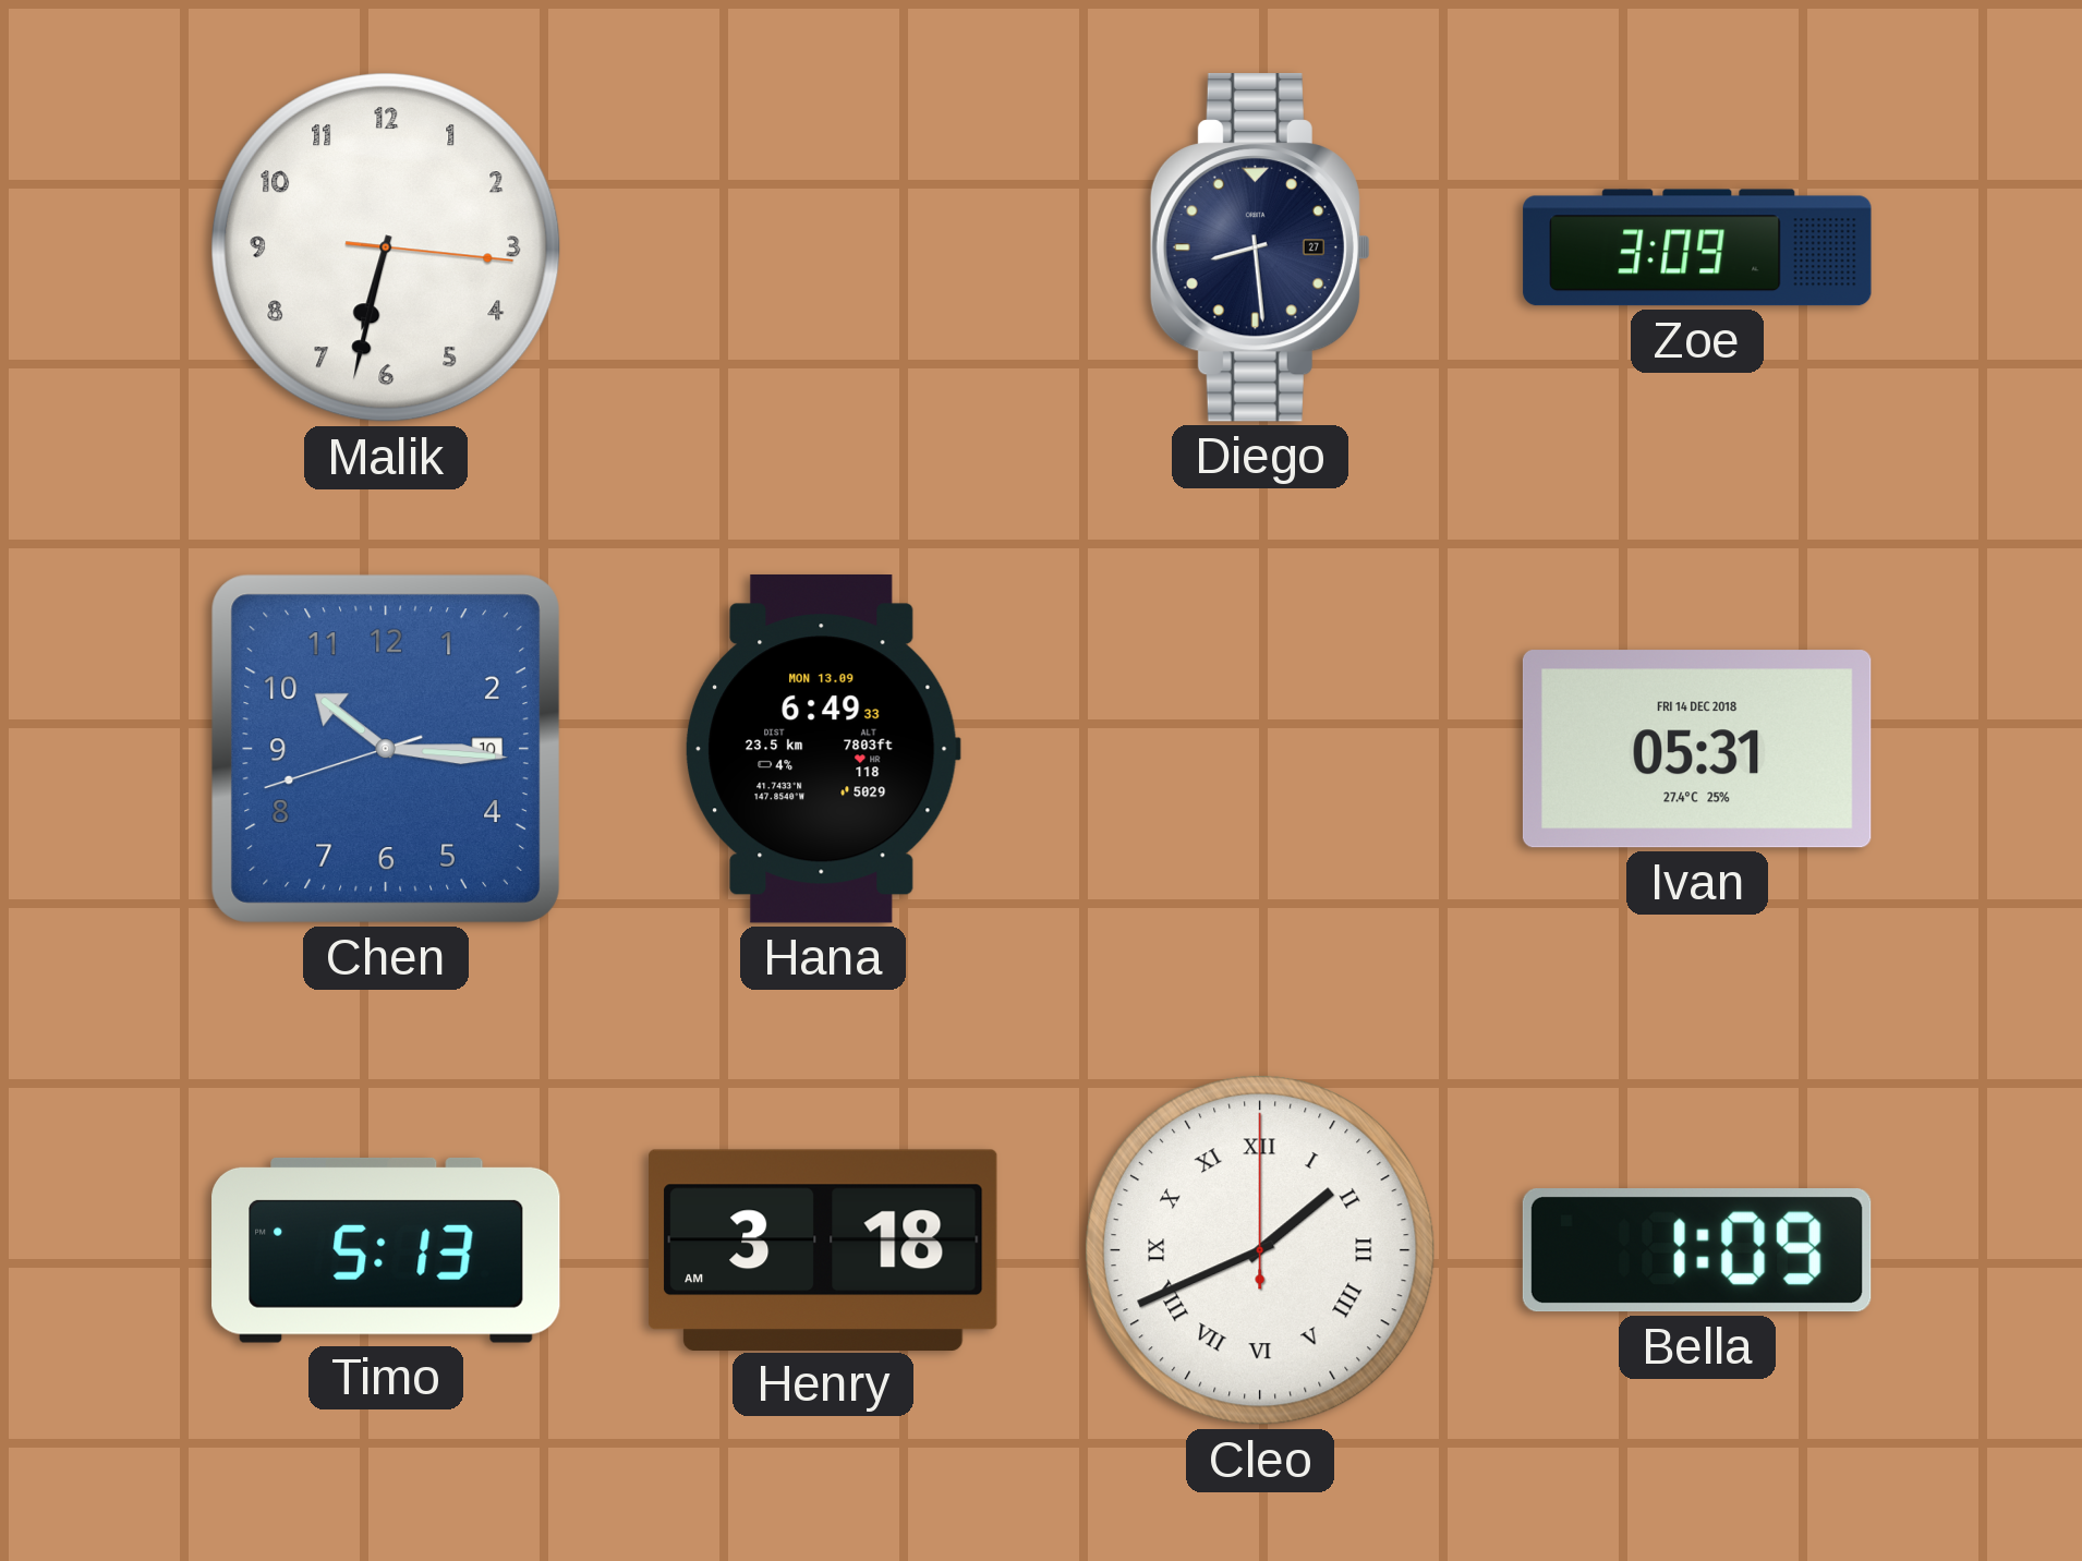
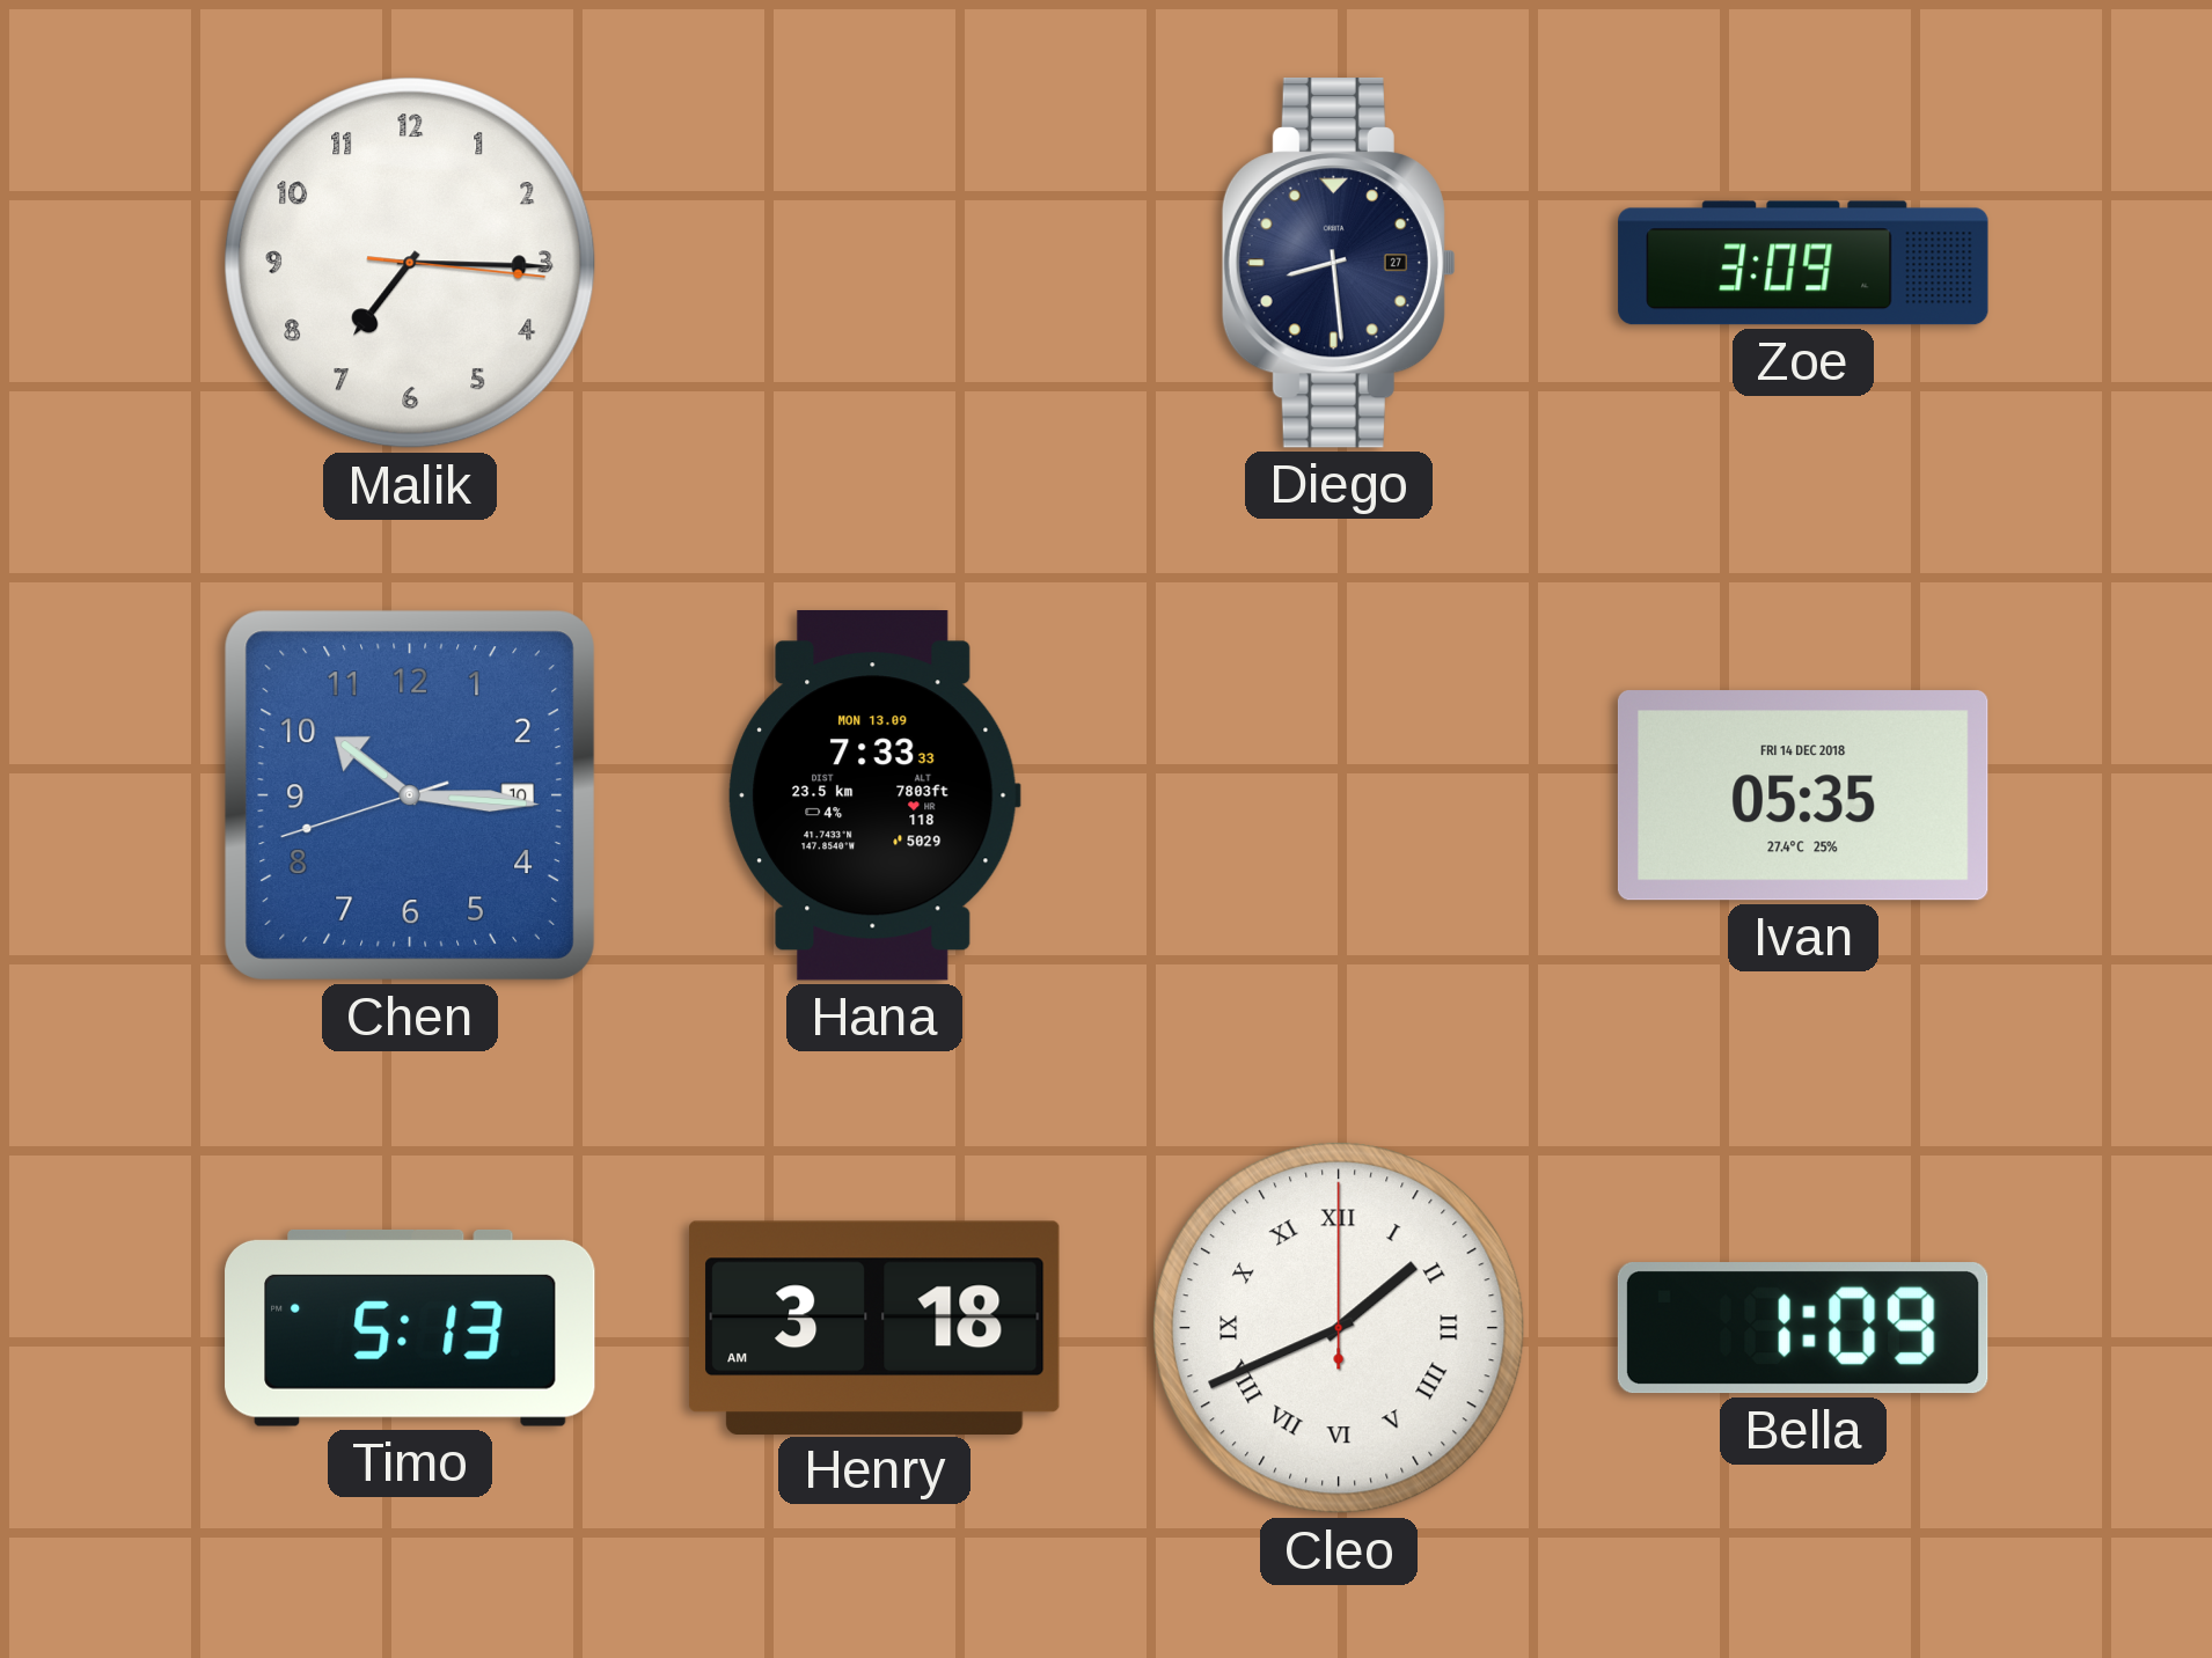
Malik: 6:32 -> 7:15
Hana: 6:49 -> 7:33
Ivan: 05:31 -> 05:35
